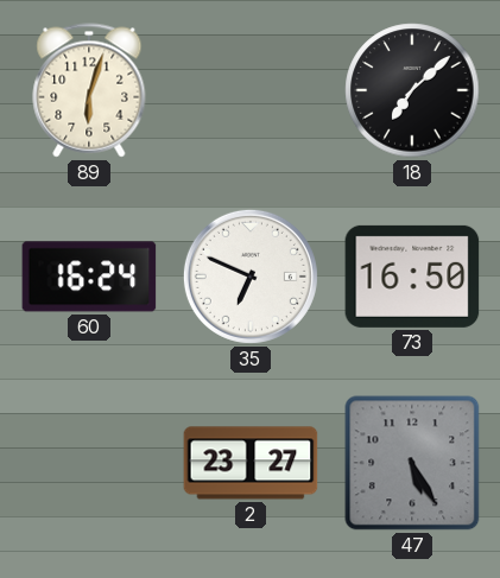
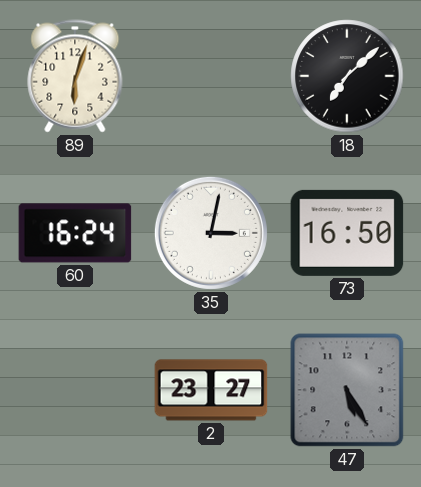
35: 6:49 -> 3:02
